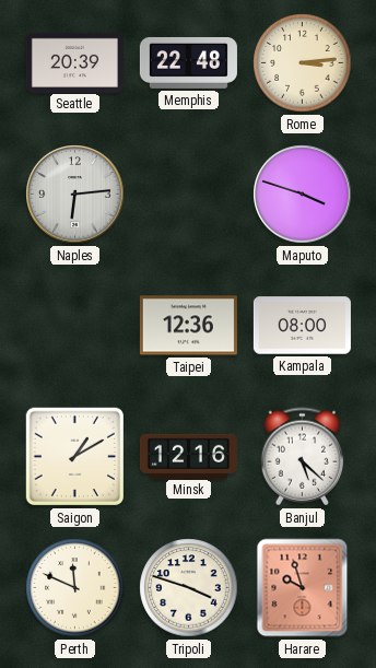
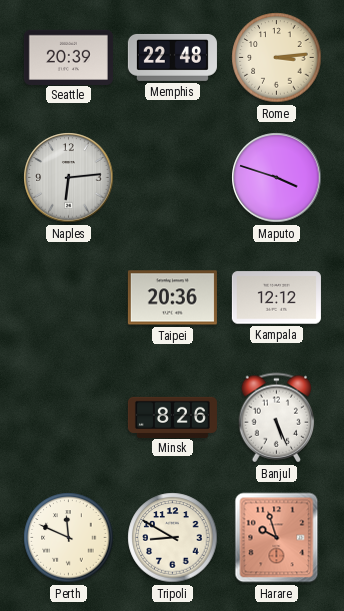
Taipei: 12:36 -> 20:36
Kampala: 08:00 -> 12:12
Saigon: 1:10 -> none
Minsk: 12:16 -> 8:26
Banjul: 5:22 -> 5:26
Tripoli: 3:48 -> 8:50
